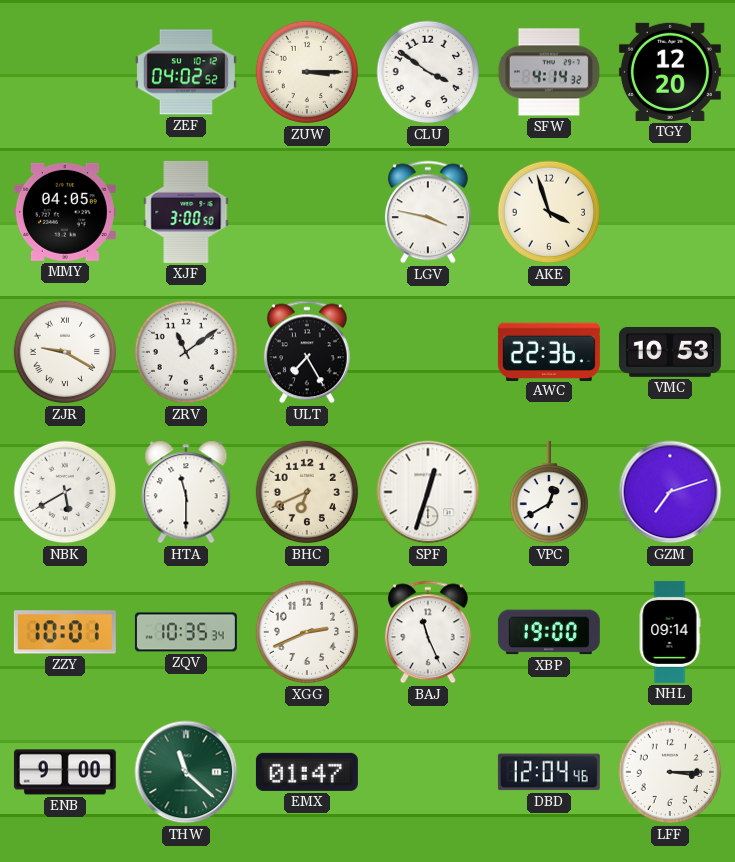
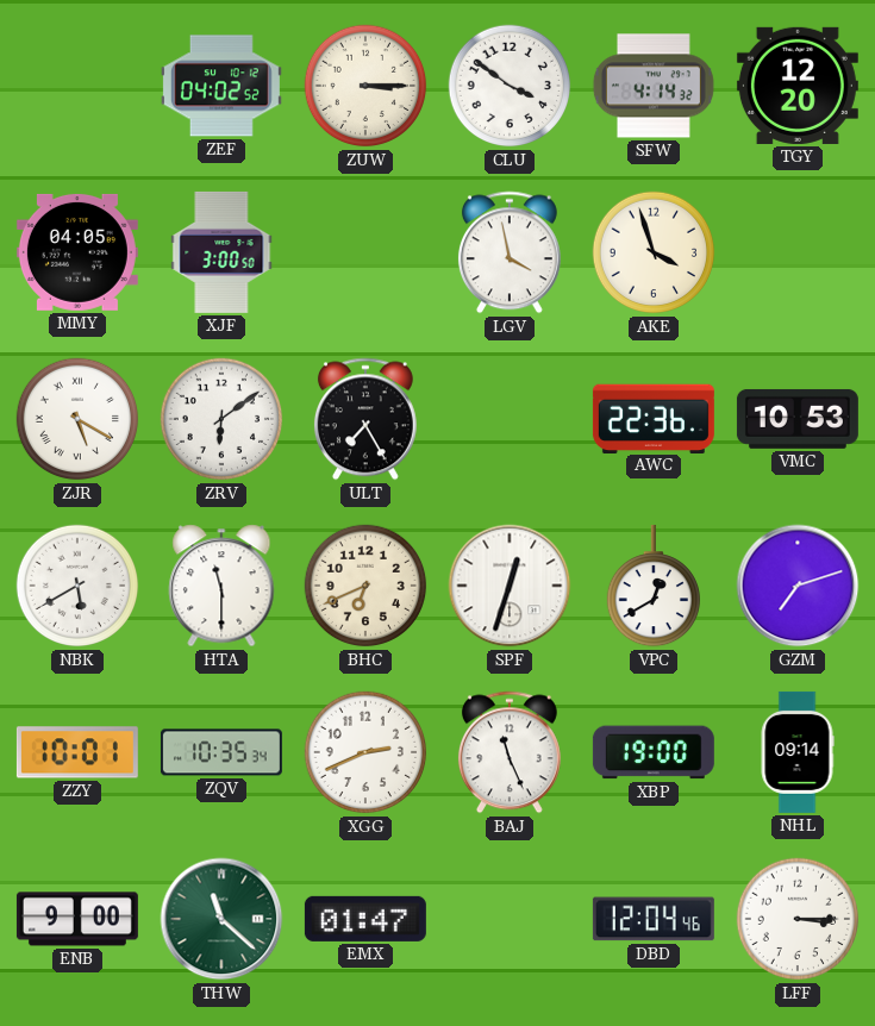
LGV: 3:47 -> 3:58
ZJR: 9:20 -> 5:20
ZRV: 11:09 -> 6:09
